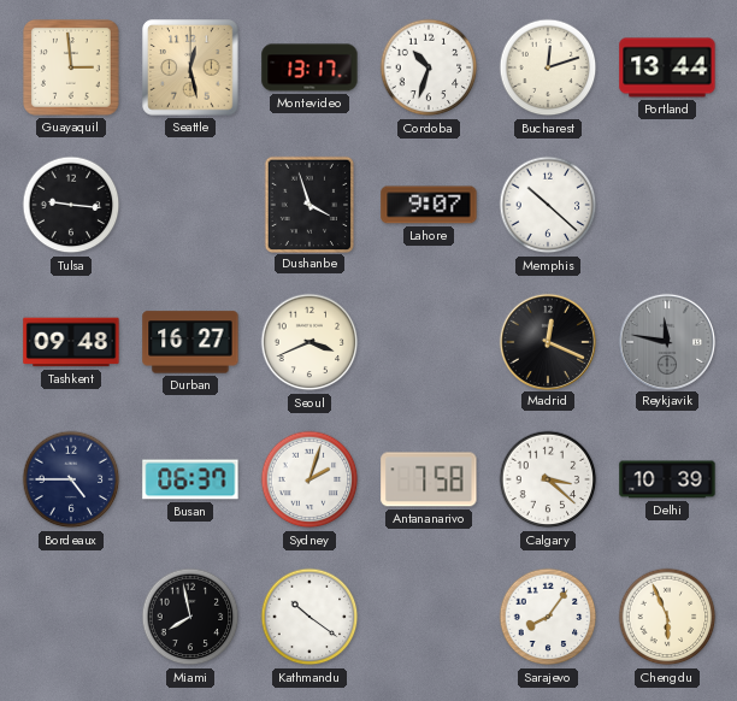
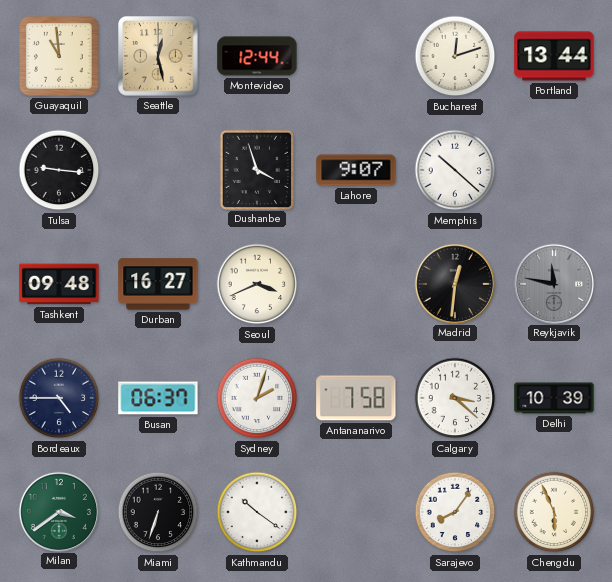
Guayaquil: 2:59 -> 10:59
Montevideo: 13:17 -> 12:44
Cordoba: 10:33 -> none
Madrid: 12:19 -> 12:31
Milan: none -> 3:39
Miami: 7:58 -> 6:33
